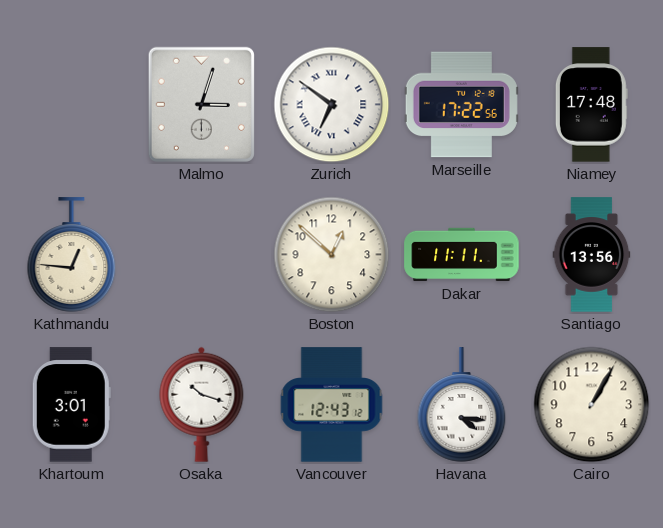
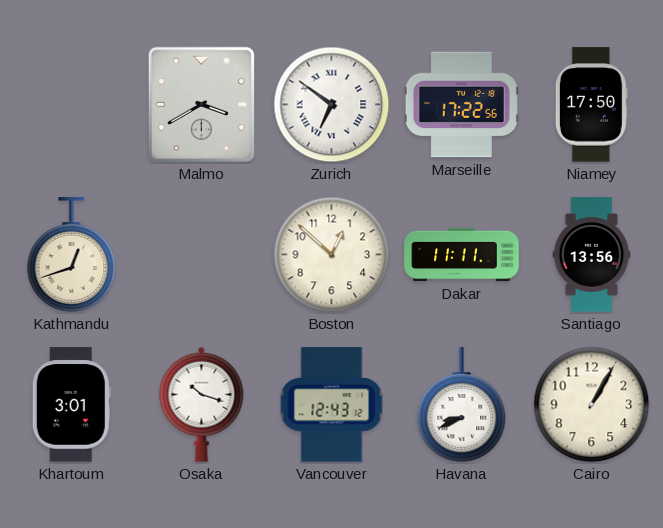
Malmo: 3:03 -> 3:40
Niamey: 17:48 -> 17:50
Kathmandu: 12:46 -> 12:42
Havana: 4:16 -> 8:41
